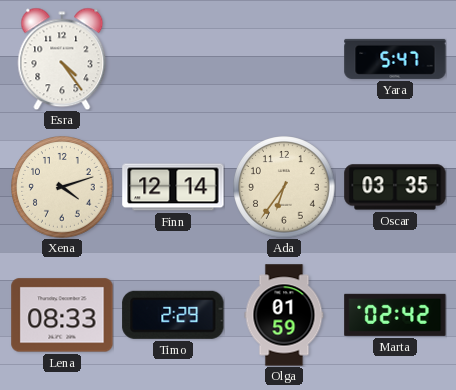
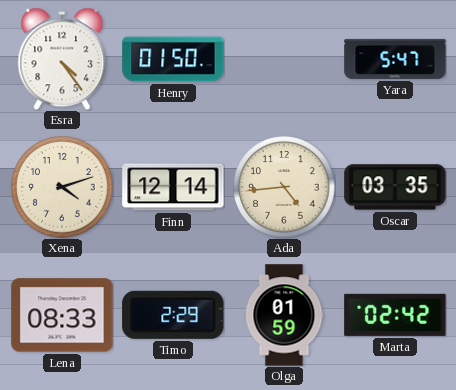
Henry: none -> 01:50
Ada: 6:36 -> 4:44
